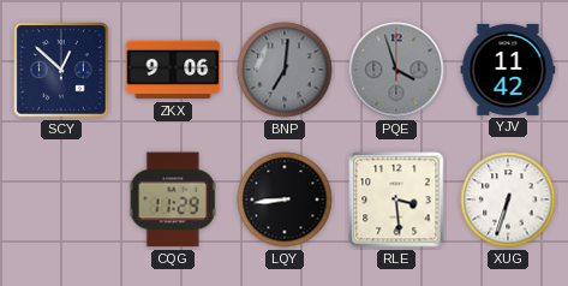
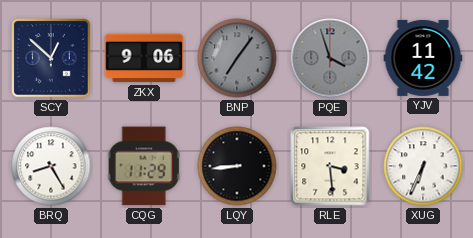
BNP: 7:01 -> 7:06
BRQ: none -> 8:25
XUG: 6:33 -> 6:34
